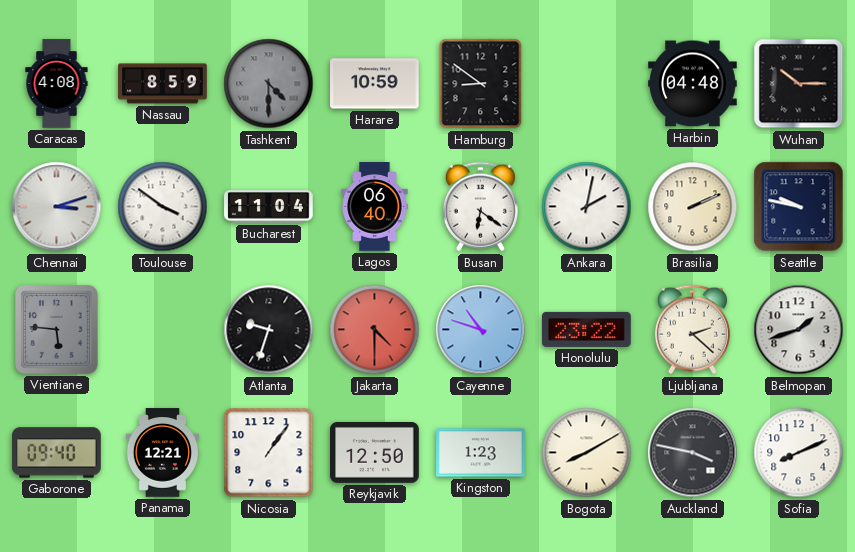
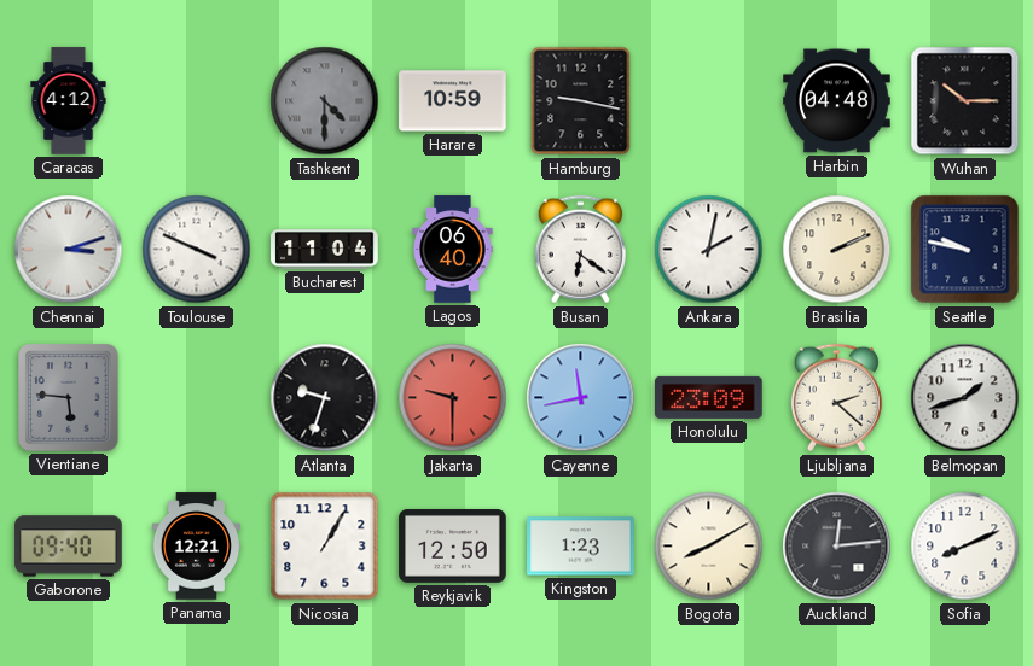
Caracas: 4:08 -> 4:12
Nassau: 8:59 -> none
Hamburg: 8:51 -> 9:17
Toulouse: 3:51 -> 3:49
Jakarta: 4:30 -> 9:30
Cayenne: 10:48 -> 11:43
Honolulu: 23:22 -> 23:09
Nicosia: 1:06 -> 1:05
Auckland: 3:47 -> 12:14
